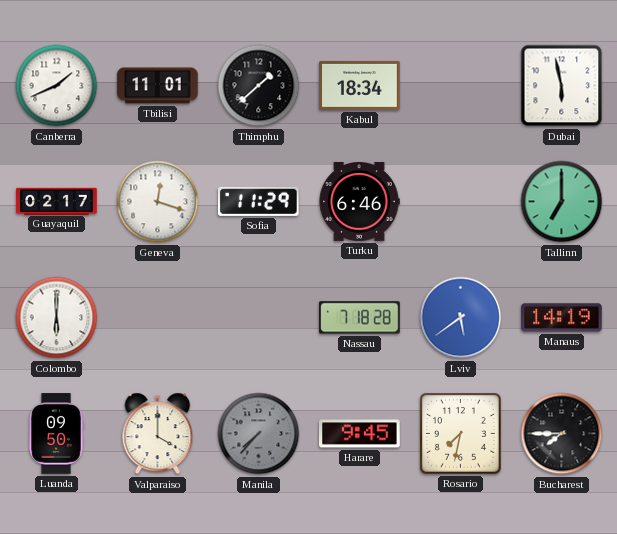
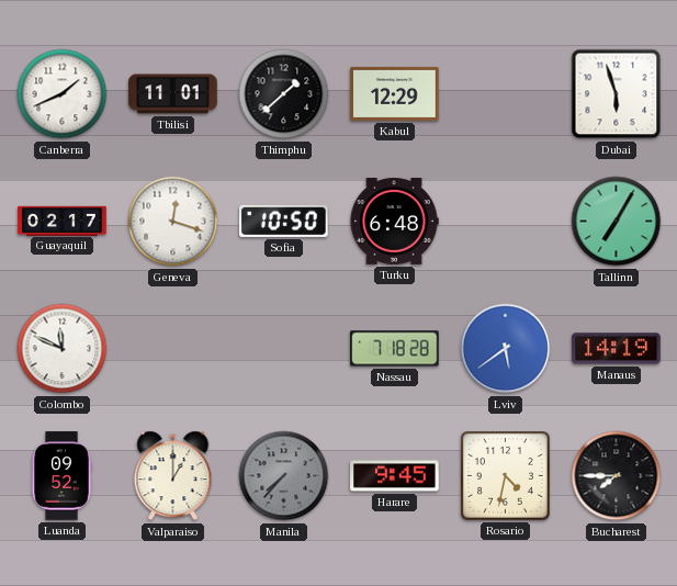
Kabul: 18:34 -> 12:29
Dubai: 5:58 -> 5:57
Sofia: 11:29 -> 10:50
Turku: 6:46 -> 6:48
Tallinn: 7:00 -> 7:05
Colombo: 6:00 -> 11:49
Luanda: 09:50 -> 09:52
Valparaiso: 4:00 -> 1:00
Rosario: 7:32 -> 4:32
